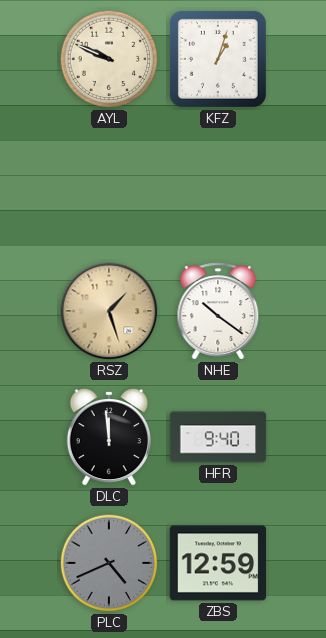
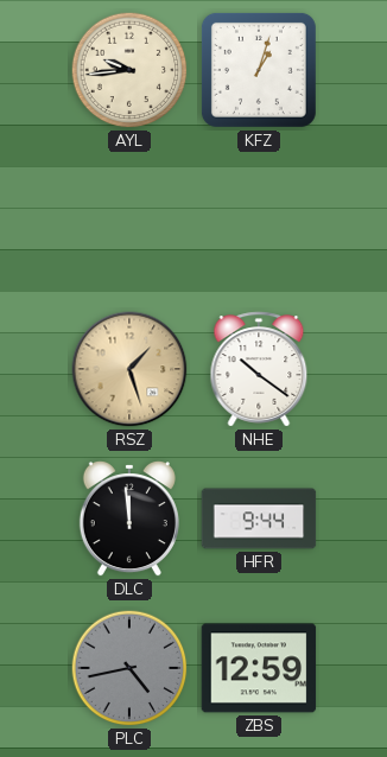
AYL: 9:49 -> 9:44
HFR: 9:40 -> 9:44
PLC: 4:41 -> 4:43
